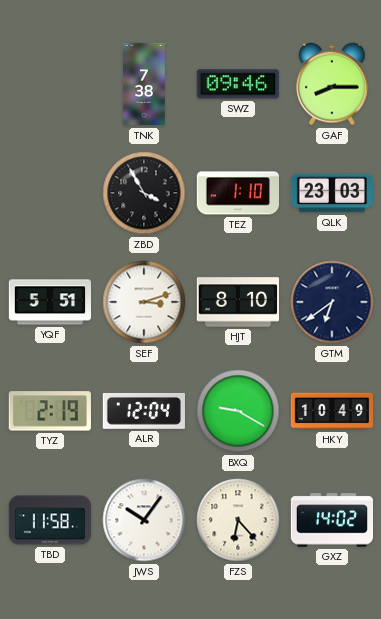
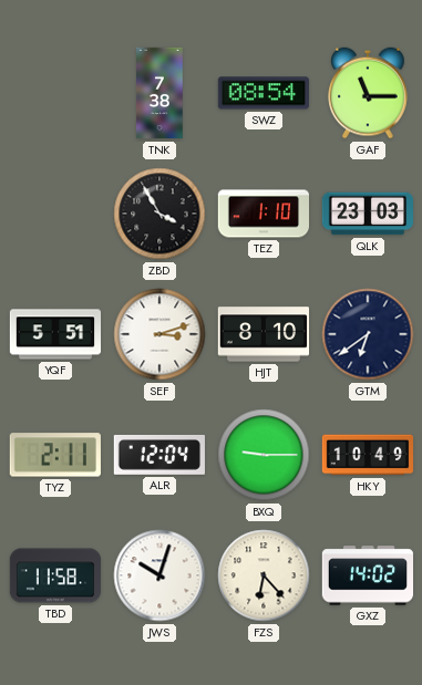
SWZ: 09:46 -> 08:54
GAF: 8:15 -> 11:15
TYZ: 2:19 -> 2:11
BXQ: 9:20 -> 9:15
JWS: 10:06 -> 10:03
